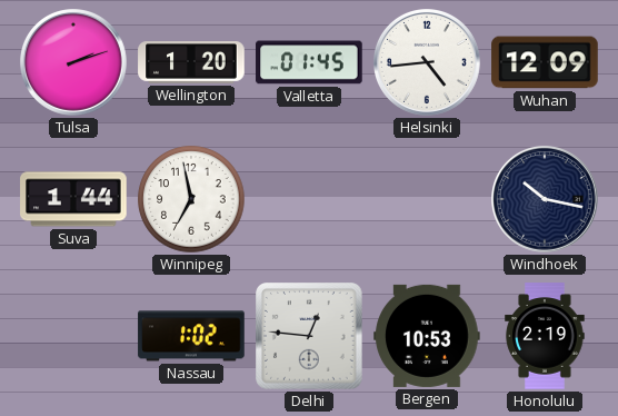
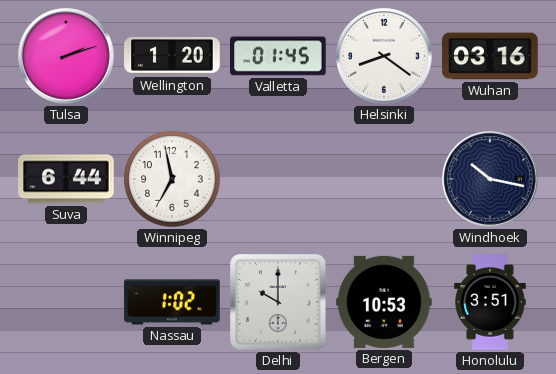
Helsinki: 4:44 -> 8:21
Wuhan: 12:09 -> 03:16
Suva: 1:44 -> 6:44
Delhi: 12:46 -> 10:00
Honolulu: 2:19 -> 3:51
